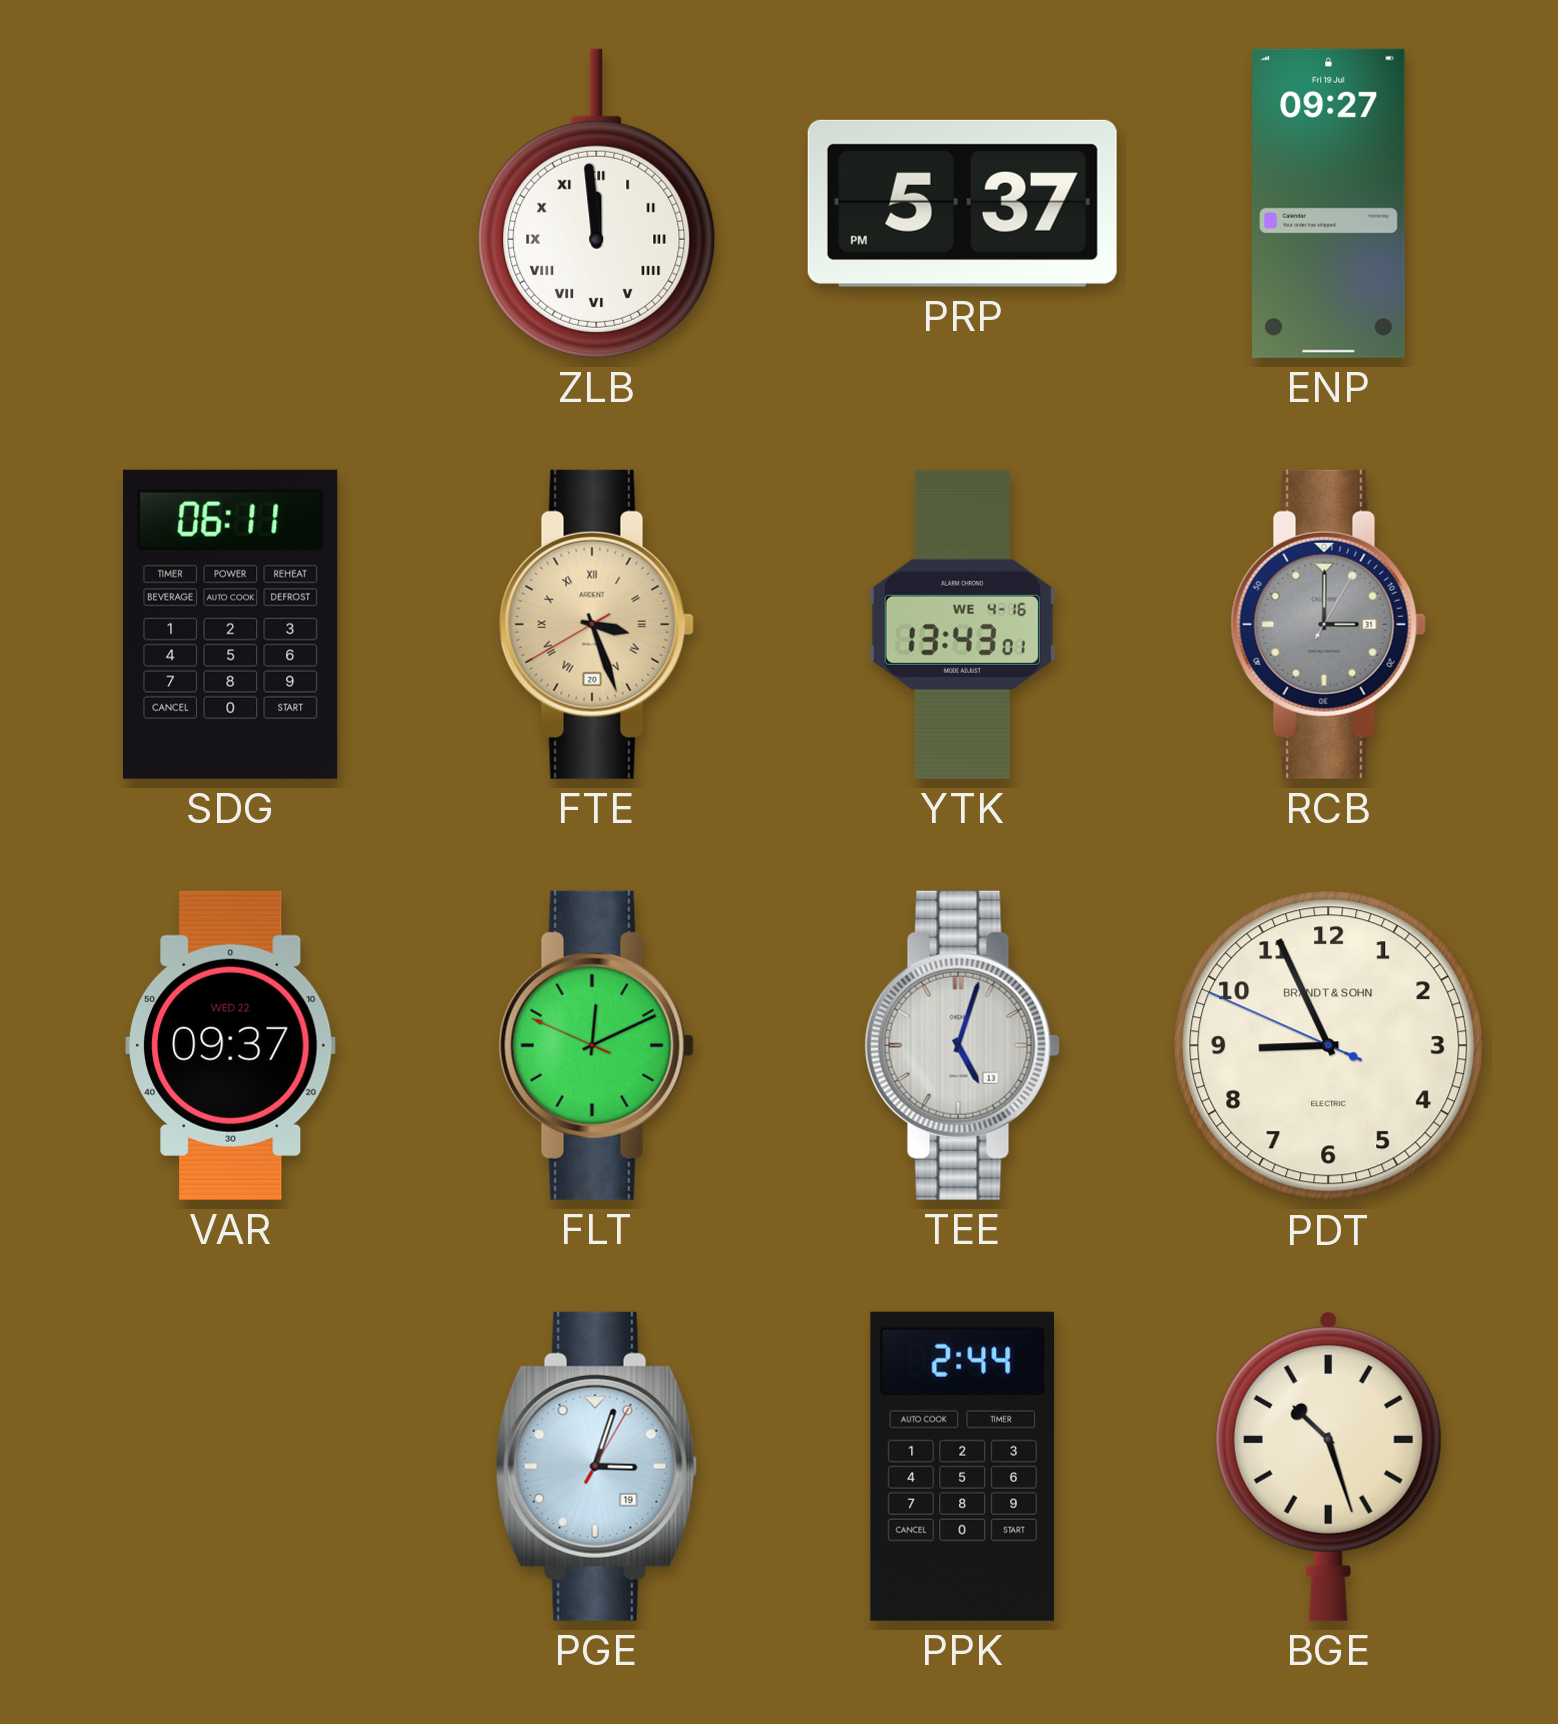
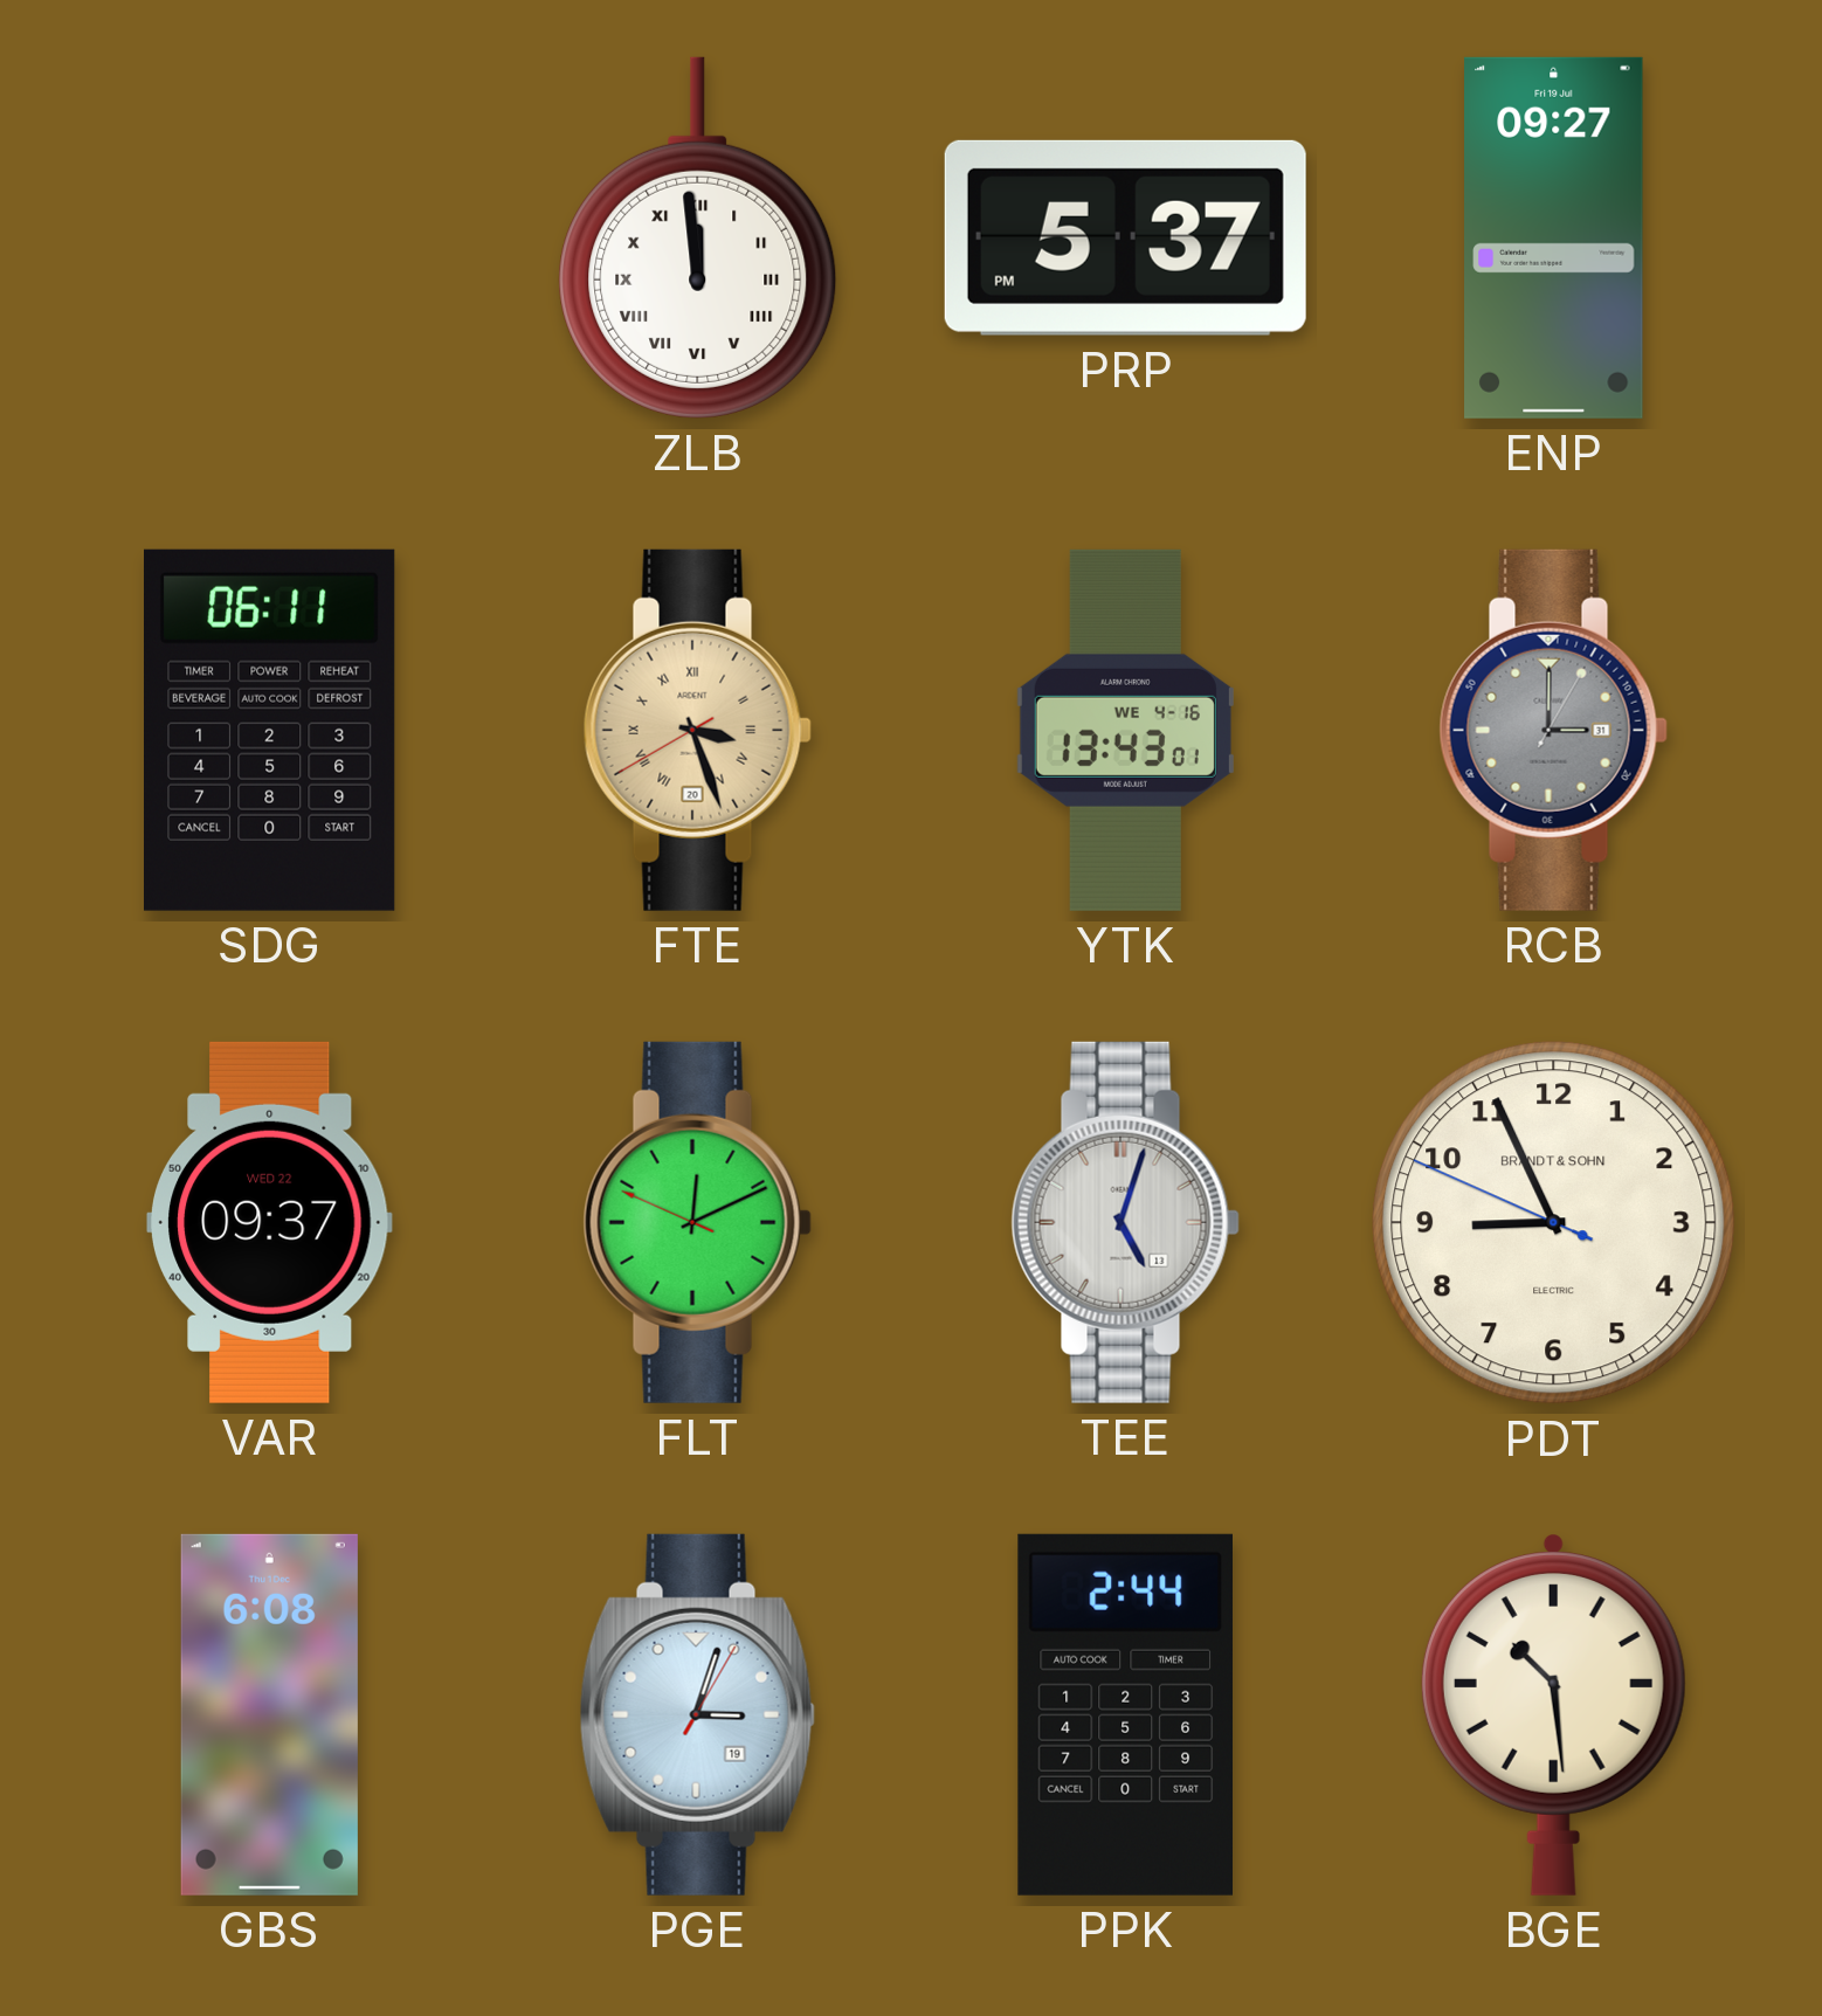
GBS: none -> 6:08
BGE: 10:27 -> 10:29
